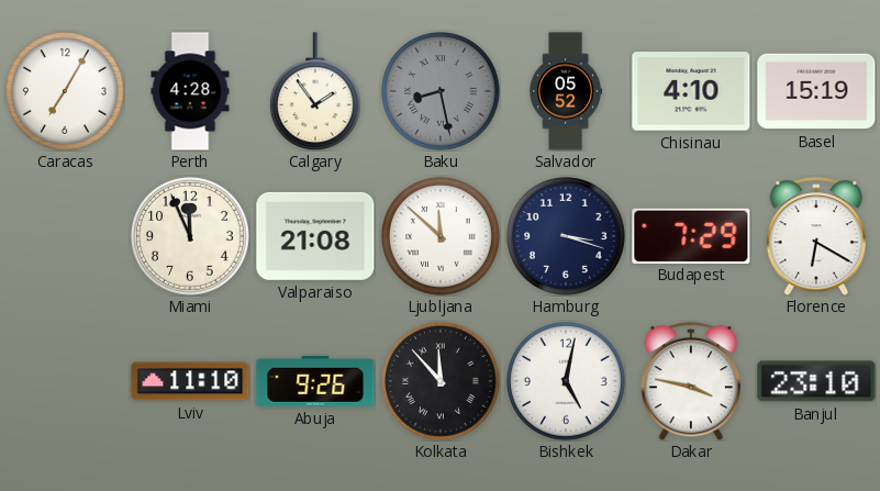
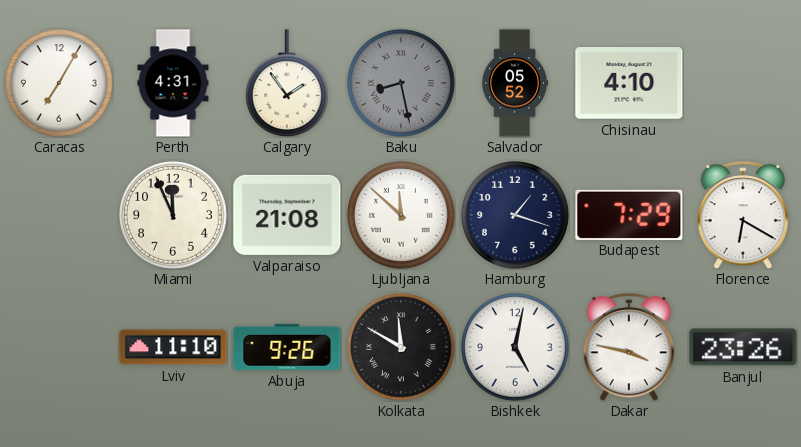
Perth: 4:28 -> 4:31
Basel: 15:19 -> none
Hamburg: 3:18 -> 1:18
Kolkata: 11:53 -> 11:50
Banjul: 23:10 -> 23:26
